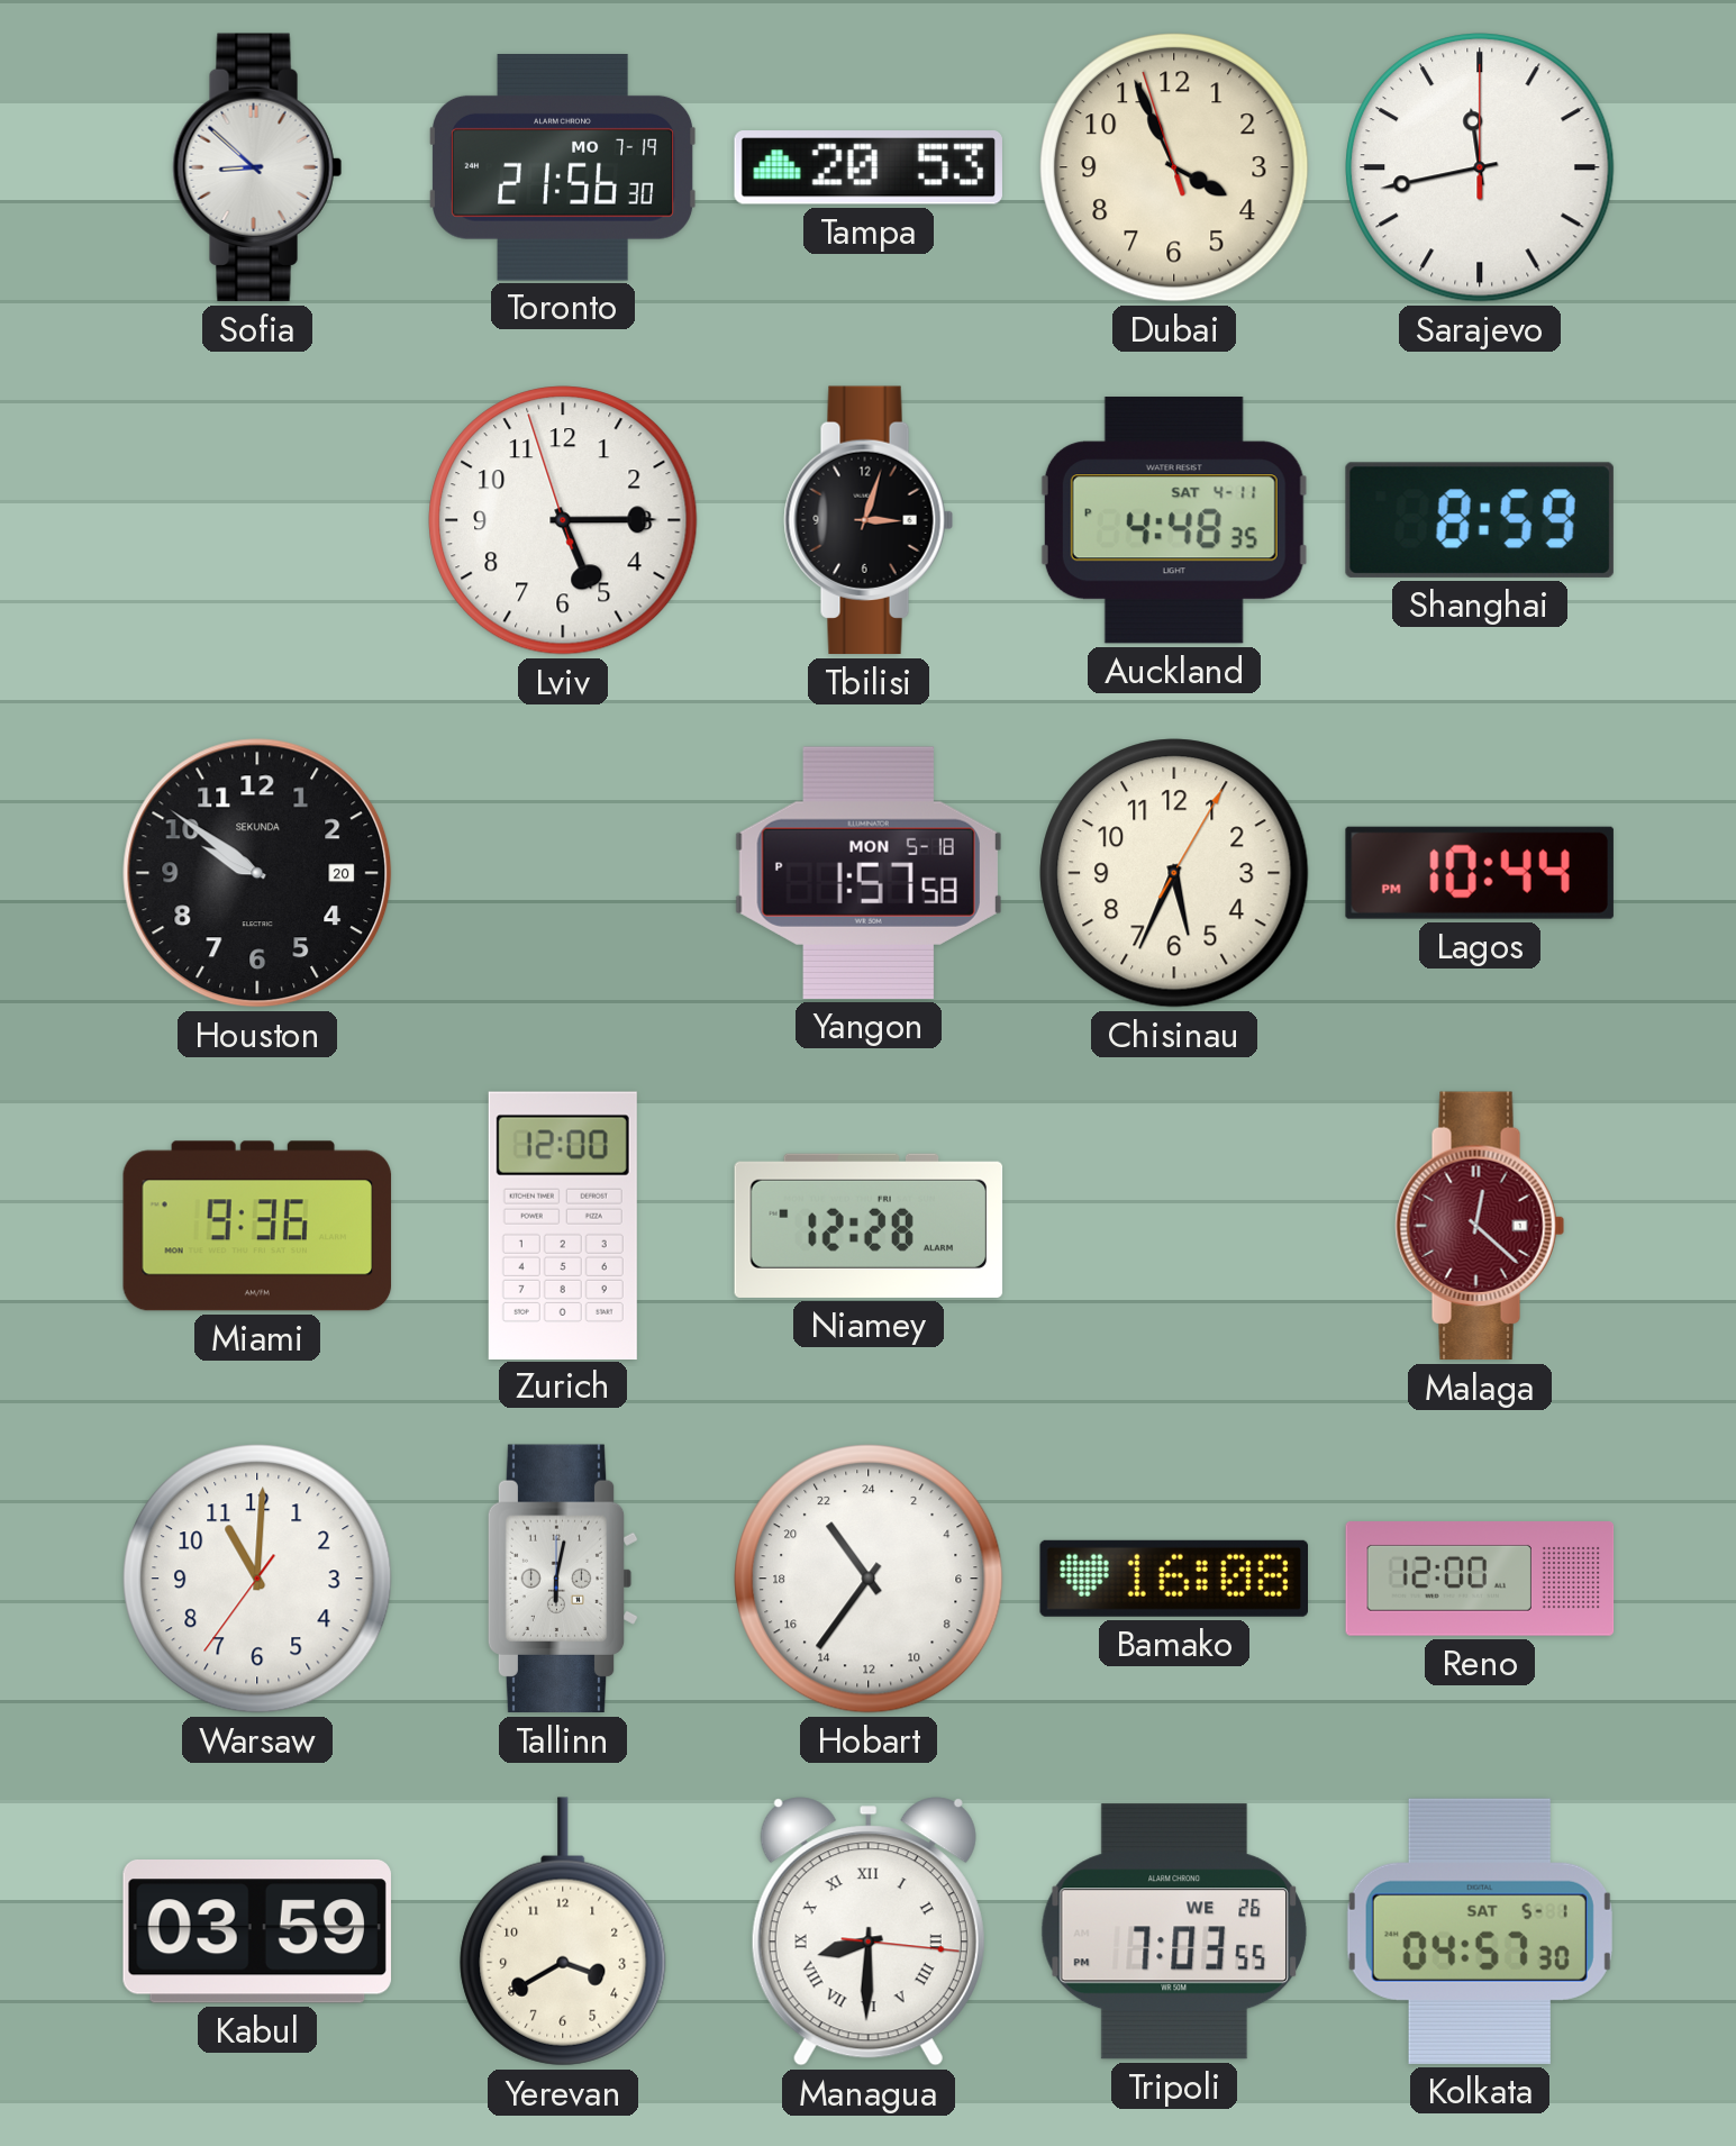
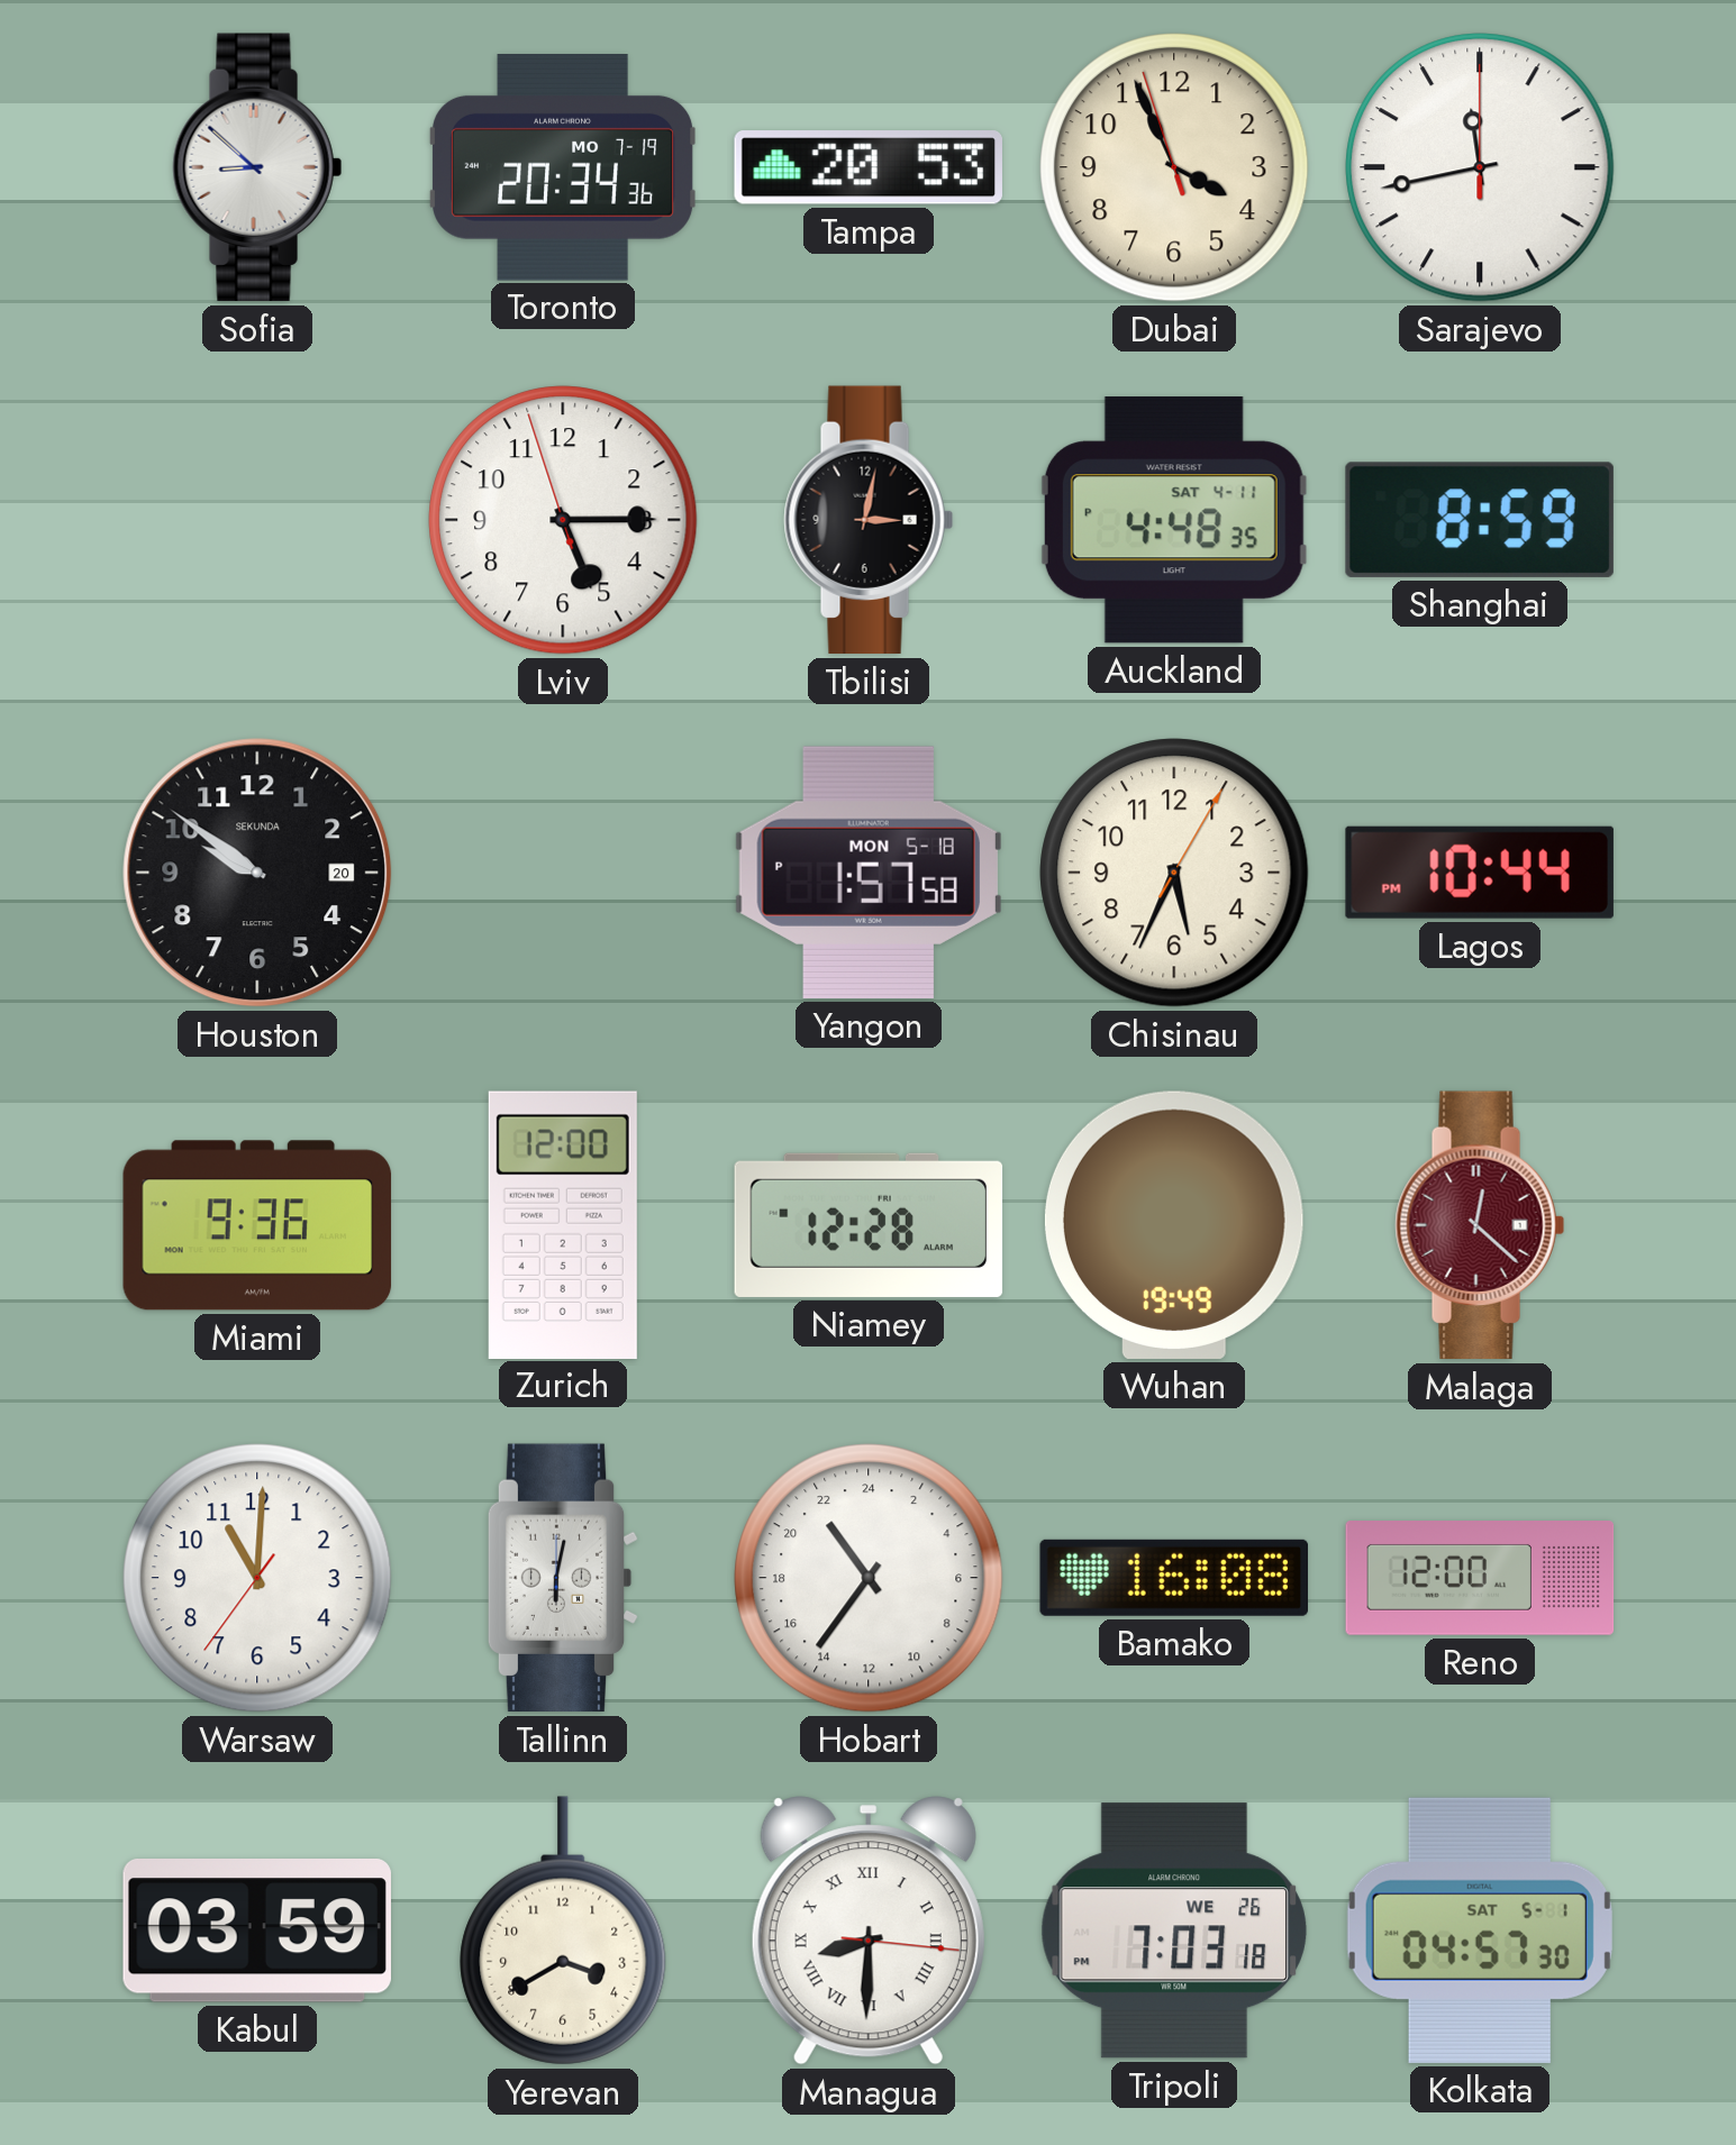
Toronto: 21:56 -> 20:34
Tbilisi: 3:03 -> 3:02
Wuhan: none -> 19:49
Tripoli: 7:03:55 PM -> 7:03:18 PM
